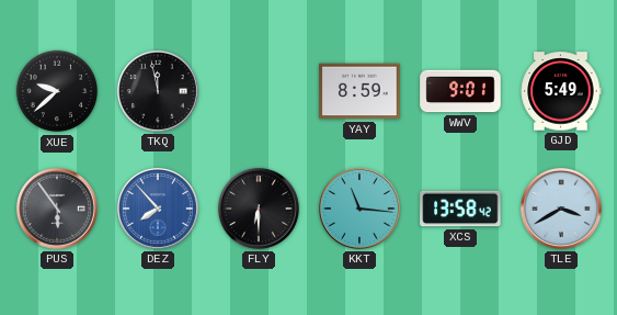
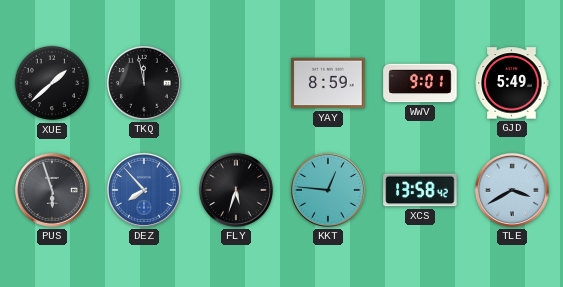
XUE: 9:38 -> 1:38
PUS: 5:54 -> 5:57
FLY: 6:30 -> 5:33
KKT: 11:16 -> 12:46
